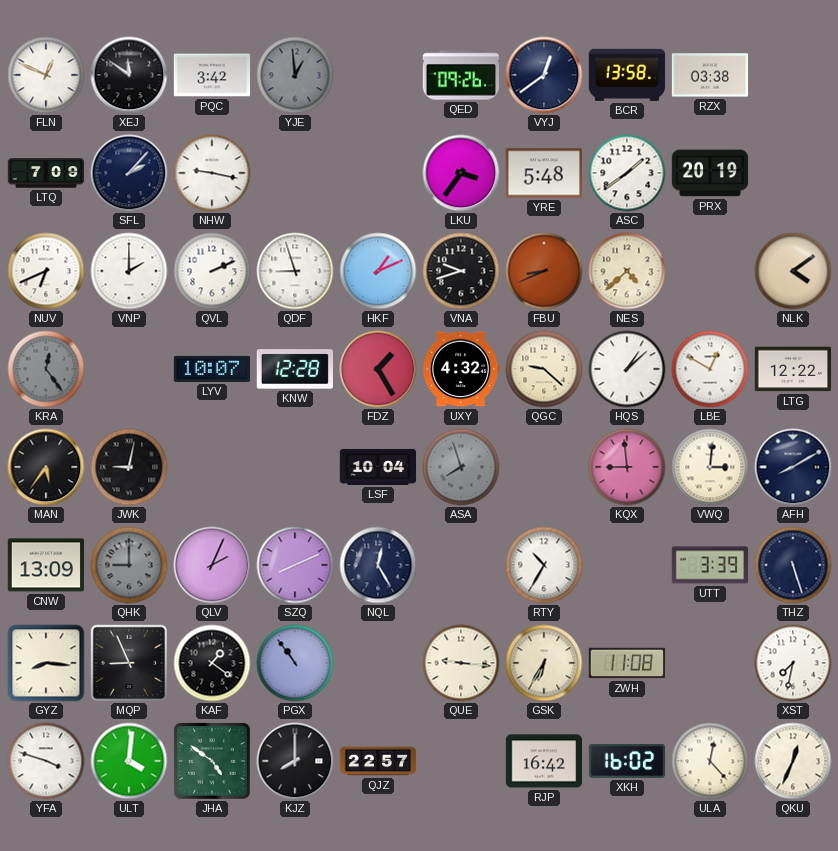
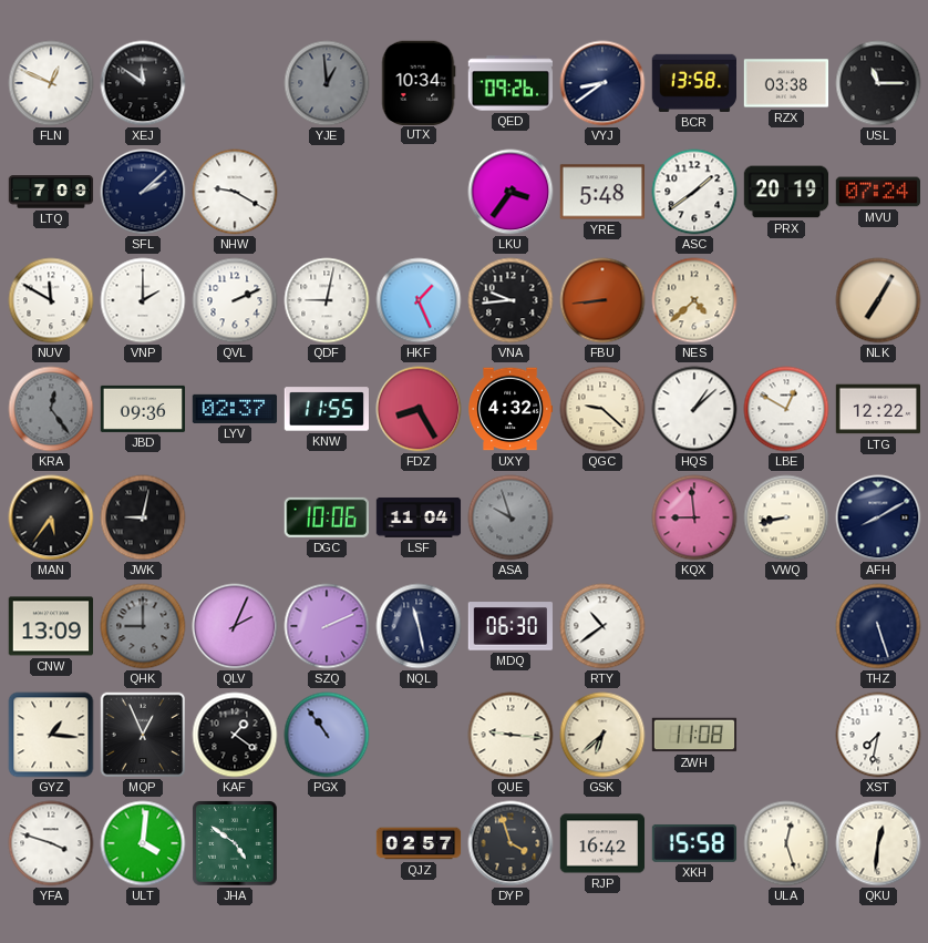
PQC: 3:42 -> none
UTX: none -> 10:34
VYJ: 12:39 -> 8:39
USL: none -> 11:15
SFL: 2:07 -> 2:08
NHW: 9:17 -> 9:20
MVU: none -> 07:24
NUV: 6:41 -> 11:50
QDF: 8:57 -> 9:02
HKF: 1:11 -> 1:26
VNA: 9:42 -> 9:44
FBU: 8:41 -> 8:44
NLK: 4:09 -> 7:05
JBD: none -> 09:36
LYV: 10:07 -> 02:37
KNW: 12:28 -> 11:55
FDZ: 1:25 -> 8:25
DGC: none -> 10:06
LSF: 10:04 -> 11:04
ASA: 7:57 -> 9:57
VWQ: 3:01 -> 8:43
SZQ: 8:11 -> 2:11
NQL: 12:25 -> 11:28
MDQ: none -> 06:30
RTY: 10:35 -> 10:39
UTT: 3:39 -> none
GYZ: 8:16 -> 1:16
MQP: 8:56 -> 12:56
GSK: 6:35 -> 6:38
KJZ: 8:00 -> none
QJZ: 22:57 -> 02:57
DYP: none -> 3:57
XKH: 16:02 -> 15:58
ULA: 12:23 -> 12:27
QKU: 12:34 -> 12:31
